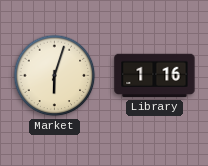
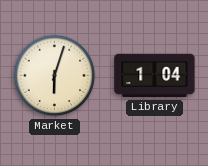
Library: 1:16 -> 1:04
